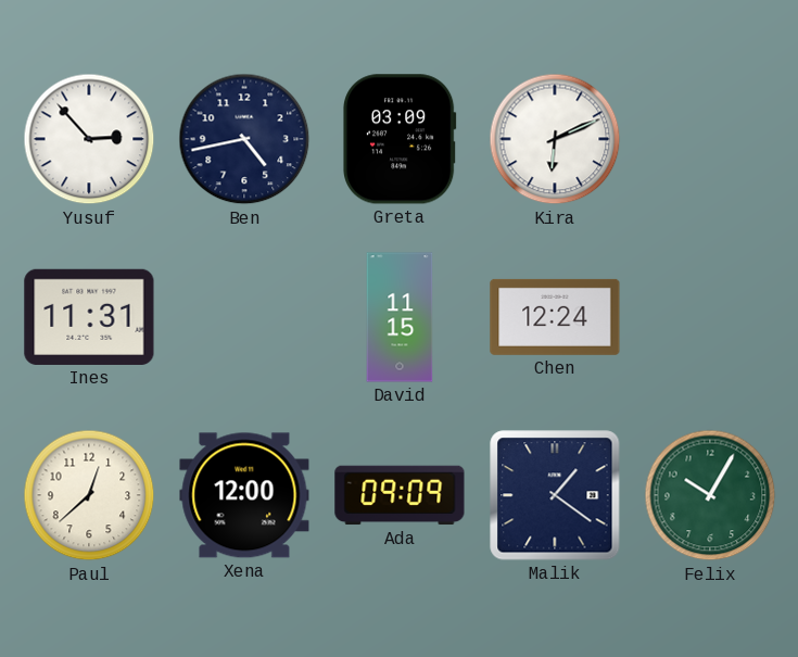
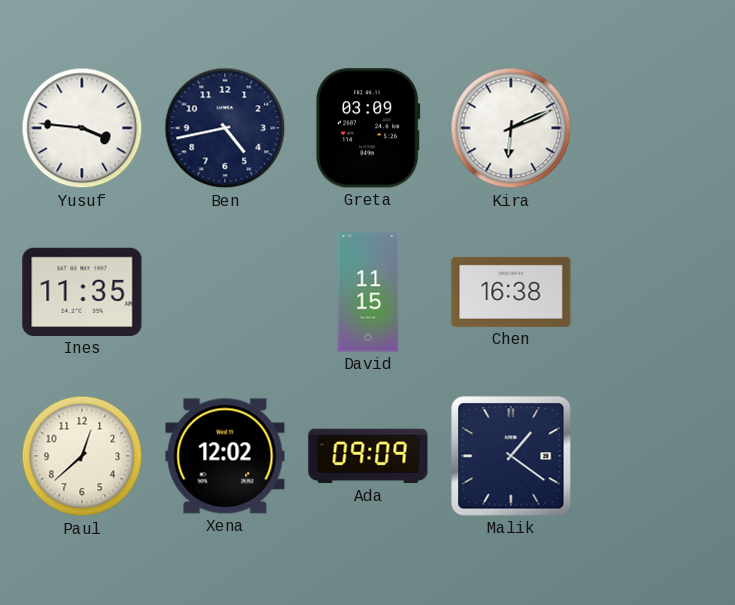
Yusuf: 2:53 -> 3:46
Ines: 11:31 -> 11:35
Chen: 12:24 -> 16:38
Xena: 12:00 -> 12:02
Felix: 10:05 -> none
